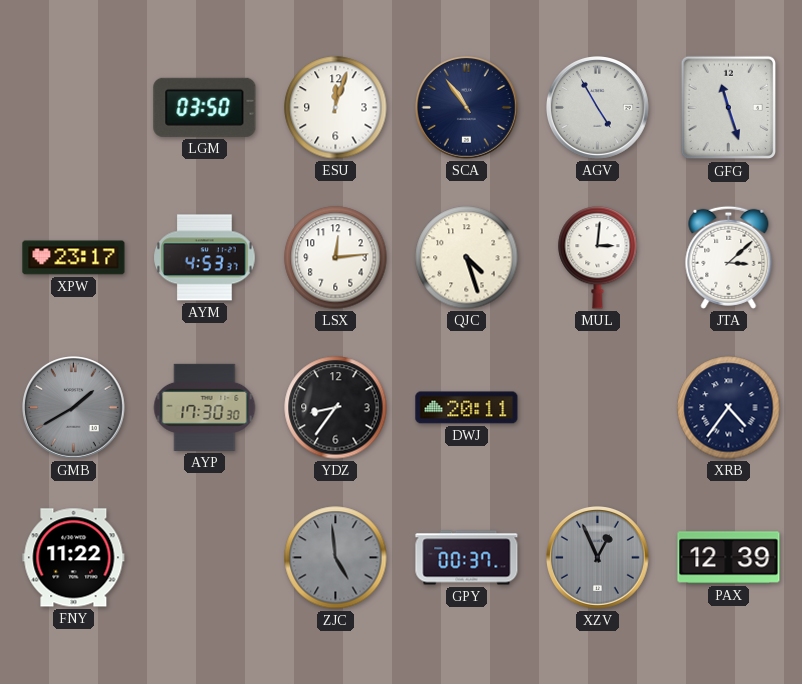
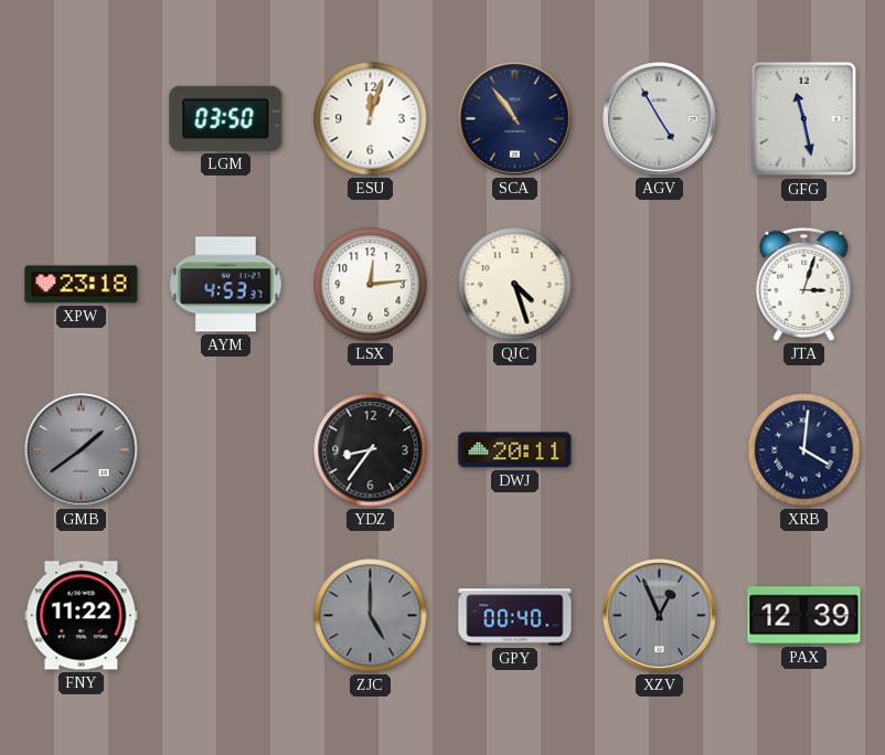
GFG: 11:27 -> 11:28
XPW: 23:17 -> 23:18
MUL: 3:01 -> none
JTA: 3:08 -> 3:03
GMB: 1:40 -> 1:39
AYP: 17:30 -> none
XRB: 4:36 -> 4:01
ZJC: 4:59 -> 5:00
GPY: 00:37 -> 00:40
